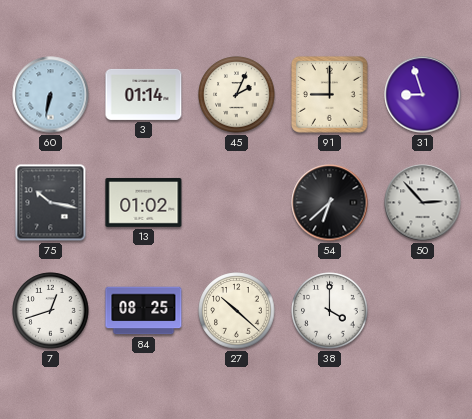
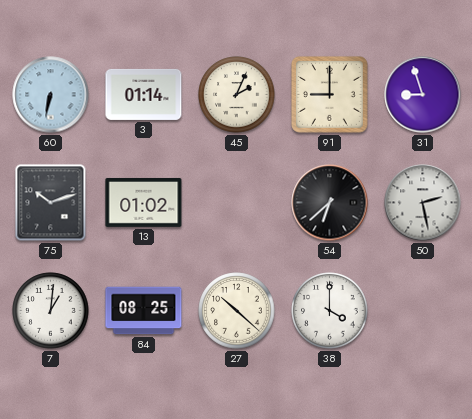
75: 10:17 -> 10:12
50: 2:53 -> 2:28
7: 12:42 -> 1:01
